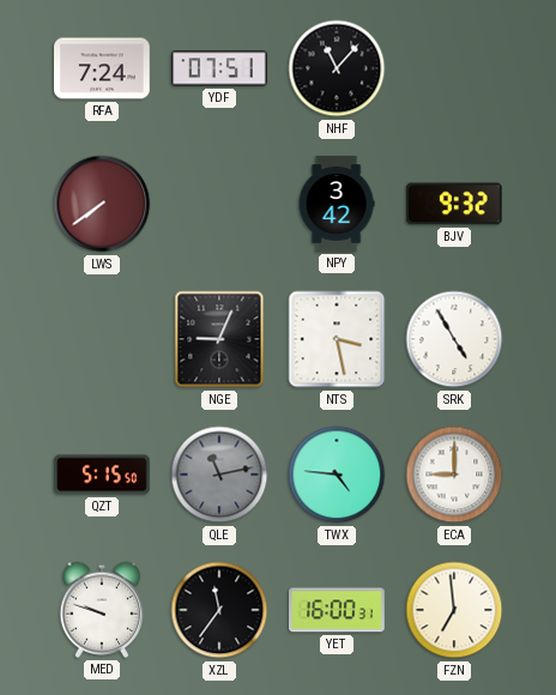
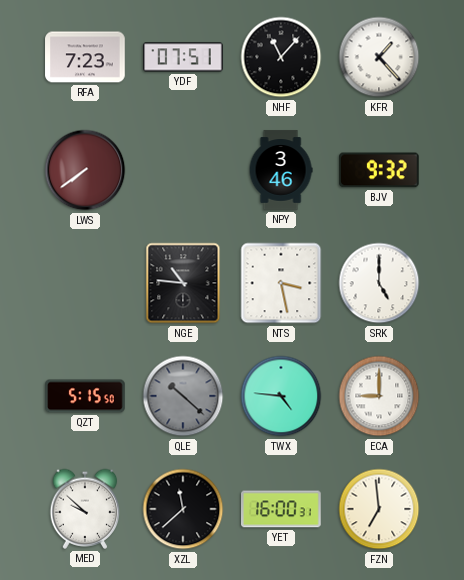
RFA: 7:24 -> 7:23
KFR: none -> 1:23
NPY: 3:42 -> 3:46
NGE: 9:04 -> 10:46
SRK: 4:55 -> 5:00
QLE: 11:13 -> 10:22
MED: 9:48 -> 9:52
XZL: 11:36 -> 11:38
